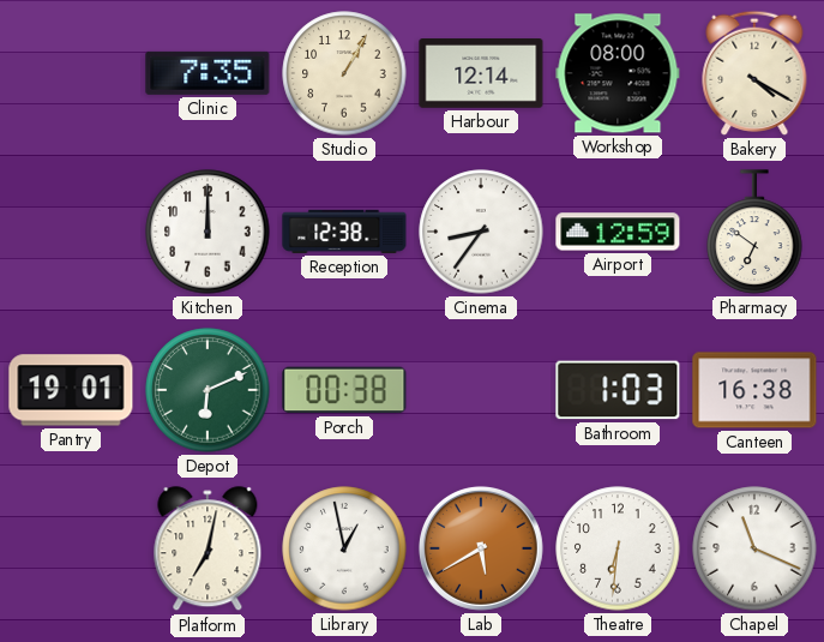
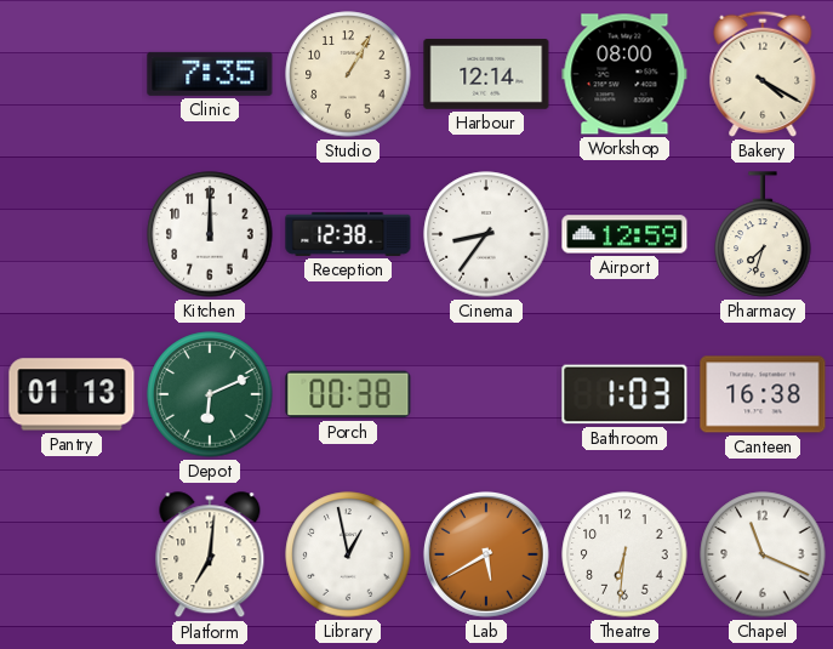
Pharmacy: 6:51 -> 7:33
Pantry: 19:01 -> 01:13
Platform: 7:02 -> 7:01
